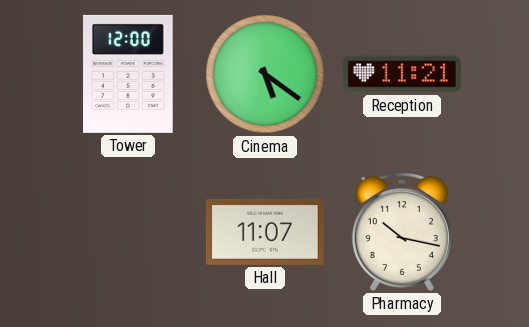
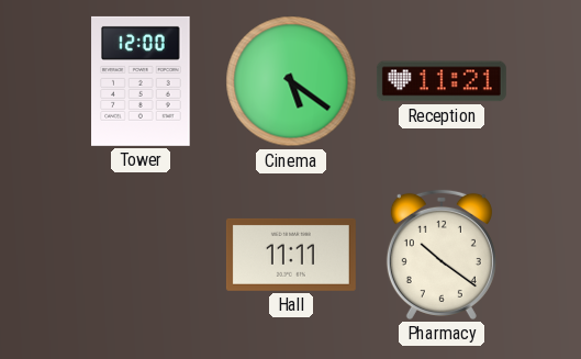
Hall: 11:07 -> 11:11
Pharmacy: 10:17 -> 10:21
